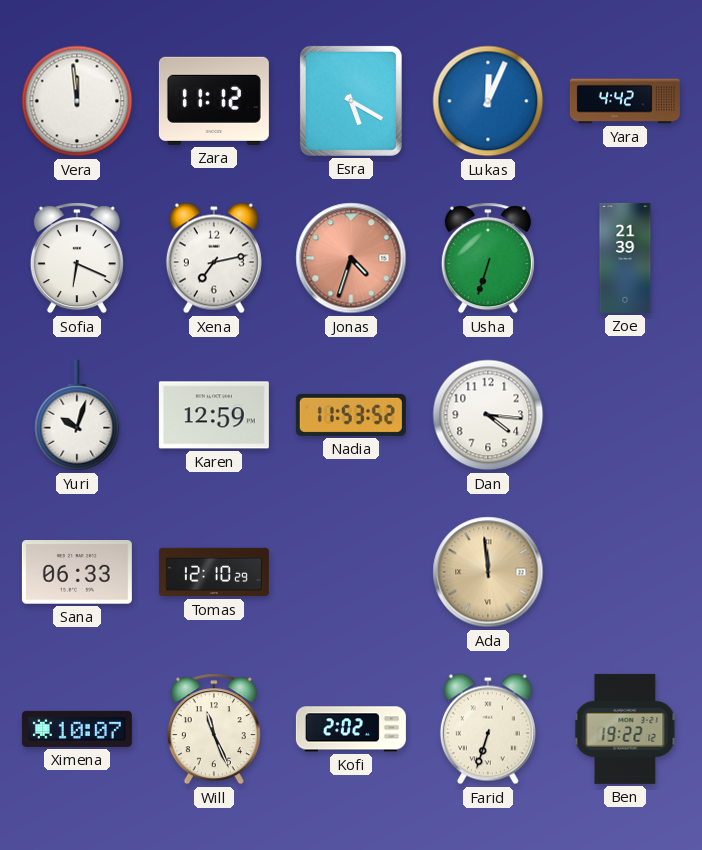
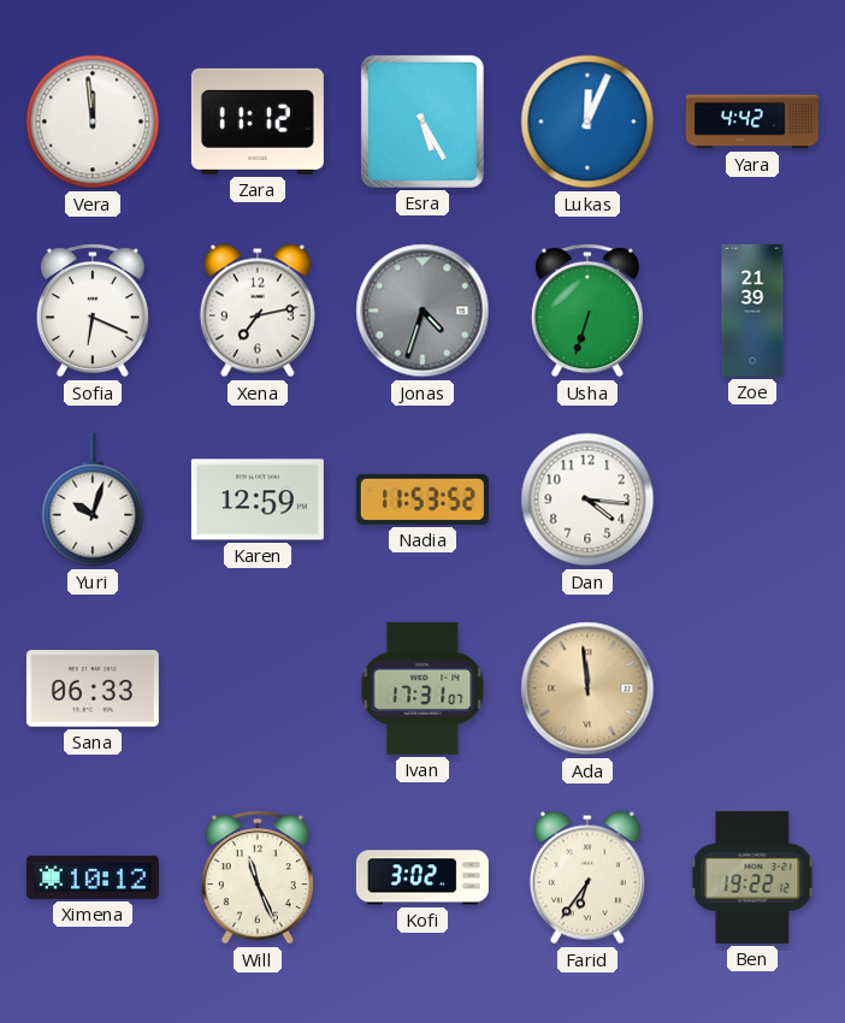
Esra: 5:20 -> 5:25
Jonas dial: salmon -> grey
Tomas: 12:10 -> none
Ivan: none -> 17:31
Ximena: 10:07 -> 10:12
Kofi: 2:02 -> 3:02
Farid: 6:33 -> 6:36
